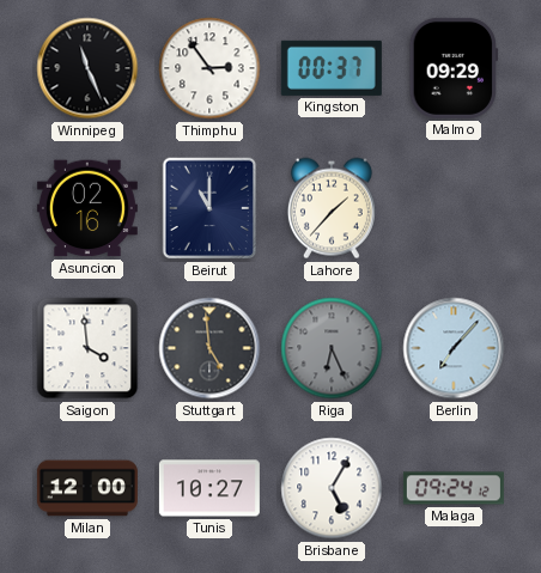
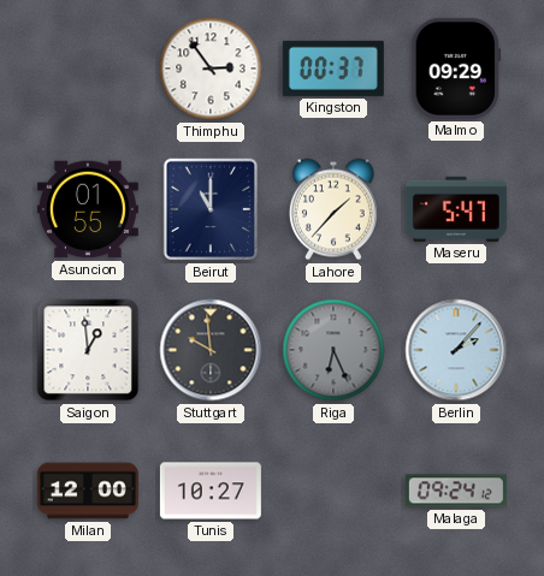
Winnipeg: 11:26 -> none
Asuncion: 02:16 -> 01:55
Maseru: none -> 5:47
Saigon: 3:59 -> 12:59
Stuttgart: 4:59 -> 9:59
Berlin: 7:07 -> 2:07
Brisbane: 5:05 -> none
